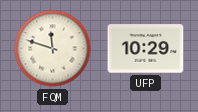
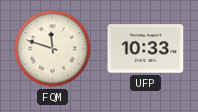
UFP: 10:29 -> 10:33
